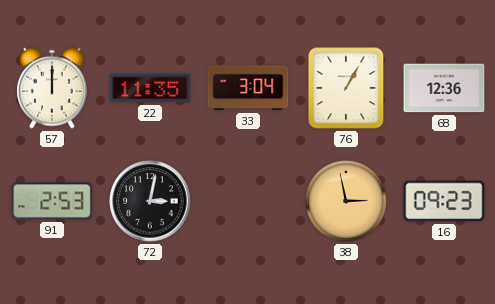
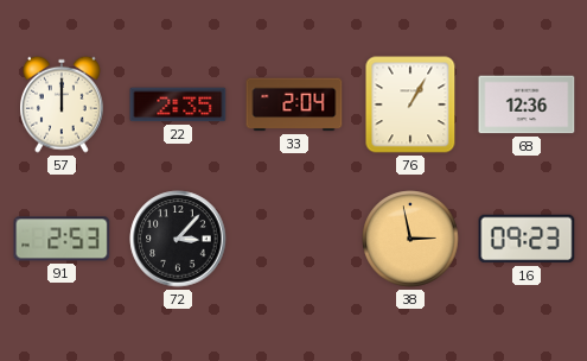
22: 11:35 -> 2:35
33: 3:04 -> 2:04
72: 3:02 -> 3:07
